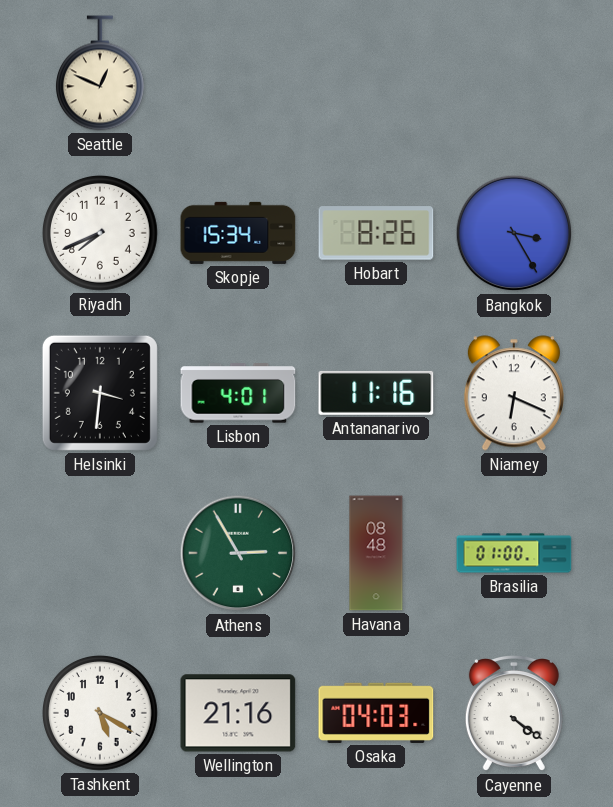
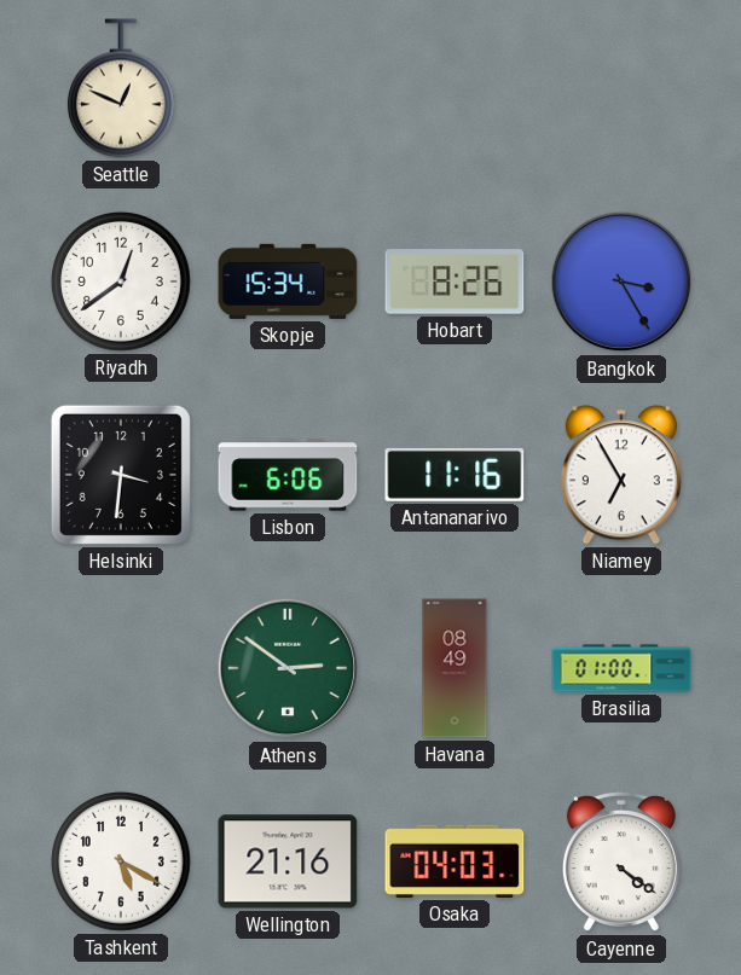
Riyadh: 7:41 -> 12:39
Lisbon: 4:01 -> 6:06
Niamey: 6:19 -> 6:55
Athens: 2:55 -> 2:51
Havana: 08:48 -> 08:49
